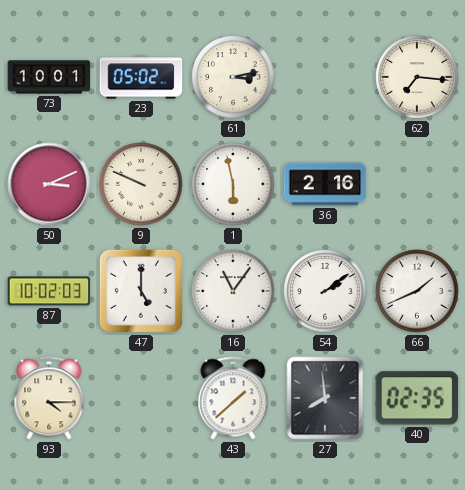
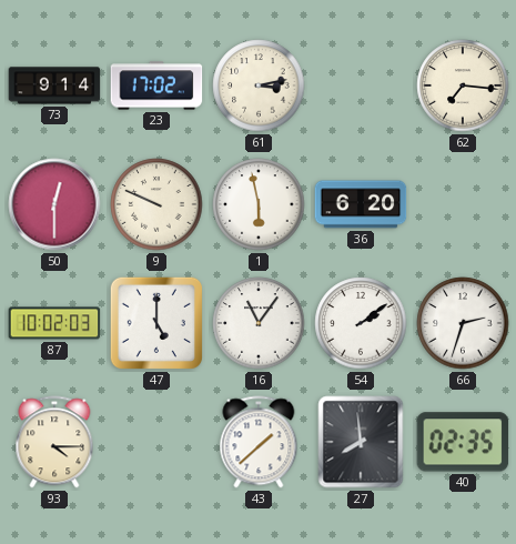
73: 10:01 -> 9:14
23: 05:02 -> 17:02
50: 3:11 -> 12:30
36: 2:16 -> 6:20
66: 1:41 -> 2:33
